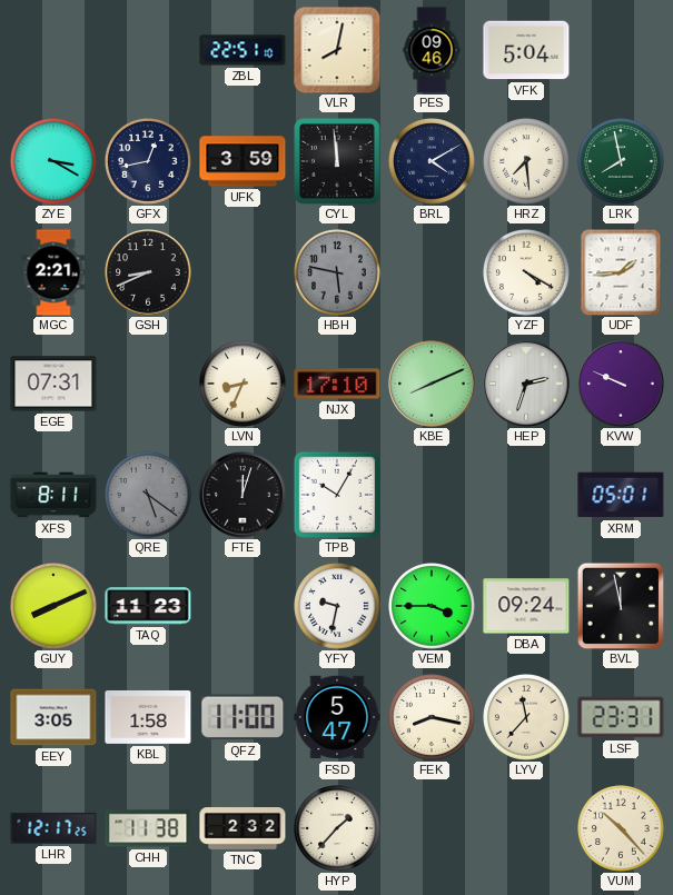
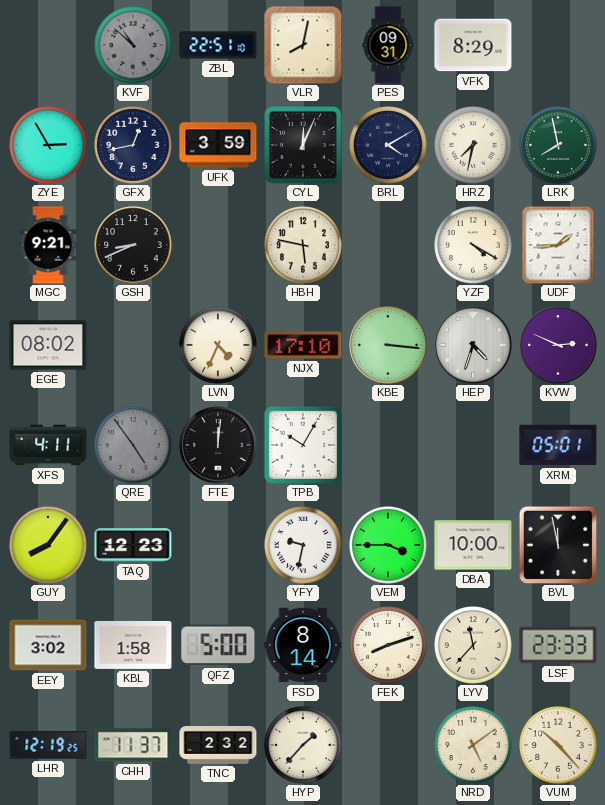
KVF: none -> 10:52
PES: 09:46 -> 09:31
VFK: 5:04 -> 8:29
ZYE: 3:20 -> 2:55
CYL: 11:59 -> 12:04
HRZ: 7:29 -> 7:32
MGC: 2:21 -> 9:21
HBH dial: grey -> cream
EGE: 07:31 -> 08:02
LVN: 8:34 -> 4:34
KBE: 8:11 -> 3:16
HEP: 2:33 -> 4:33
KVW: 9:49 -> 2:49
XFS: 8:11 -> 4:11
QRE: 5:21 -> 4:54
FTE: 12:03 -> 12:01
GUY: 8:11 -> 8:06
TAQ: 11:23 -> 12:23
DBA: 09:24 -> 10:00
EEY: 3:05 -> 3:02
QFZ: 11:00 -> 5:00
FSD: 5:47 -> 8:14
FEK: 8:17 -> 8:12
LSF: 23:31 -> 23:33
LHR: 12:17 -> 12:19
CHH: 11:38 -> 11:37
NRD: none -> 5:09
